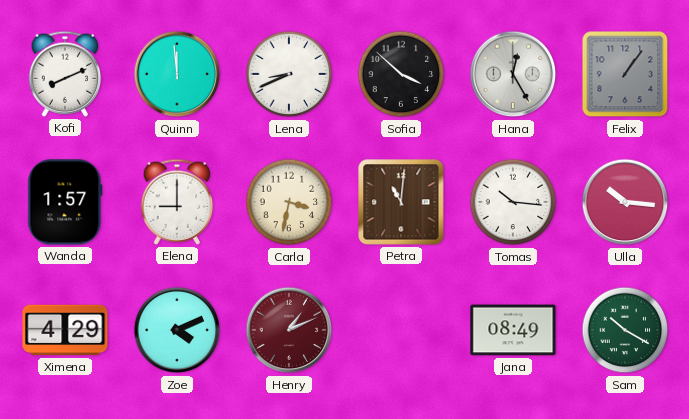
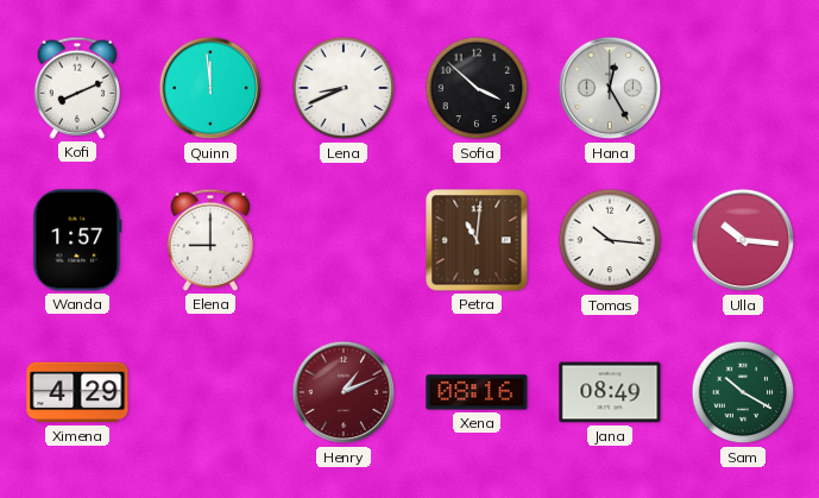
Felix: 1:06 -> none
Carla: 3:32 -> none
Zoe: 4:11 -> none
Xena: none -> 08:16
